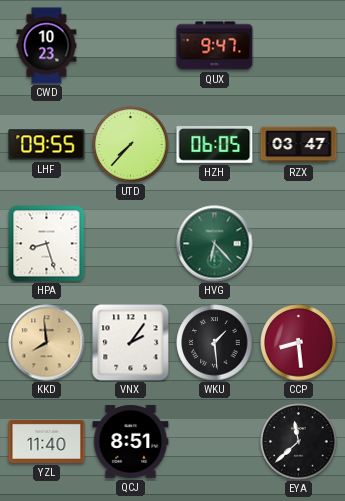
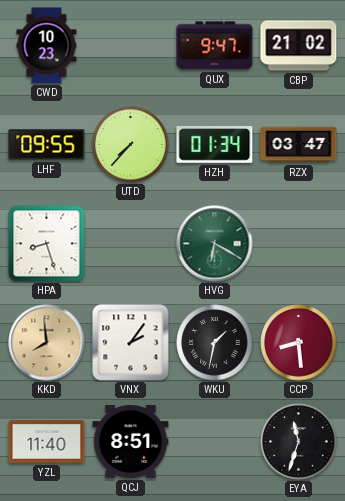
CBP: none -> 21:02
HZH: 06:05 -> 01:34
HVG: 6:23 -> 6:20
WKU: 1:29 -> 1:32
EYA: 11:38 -> 11:33
